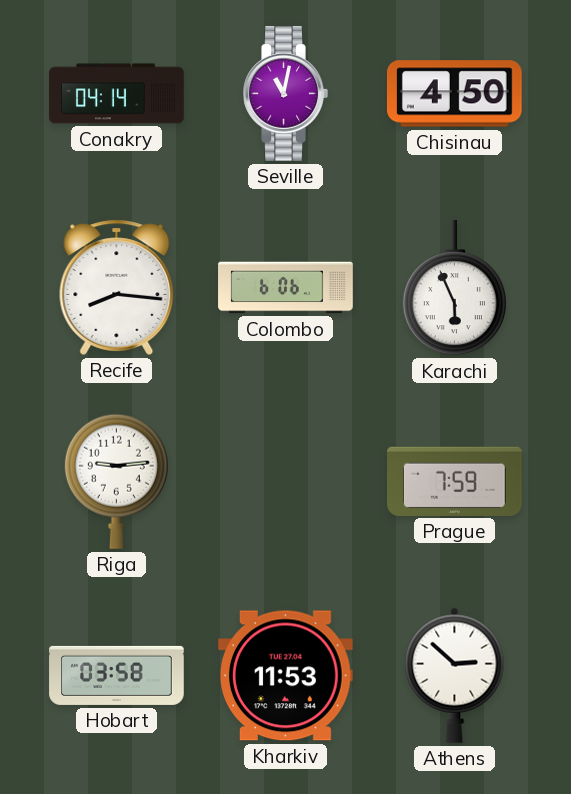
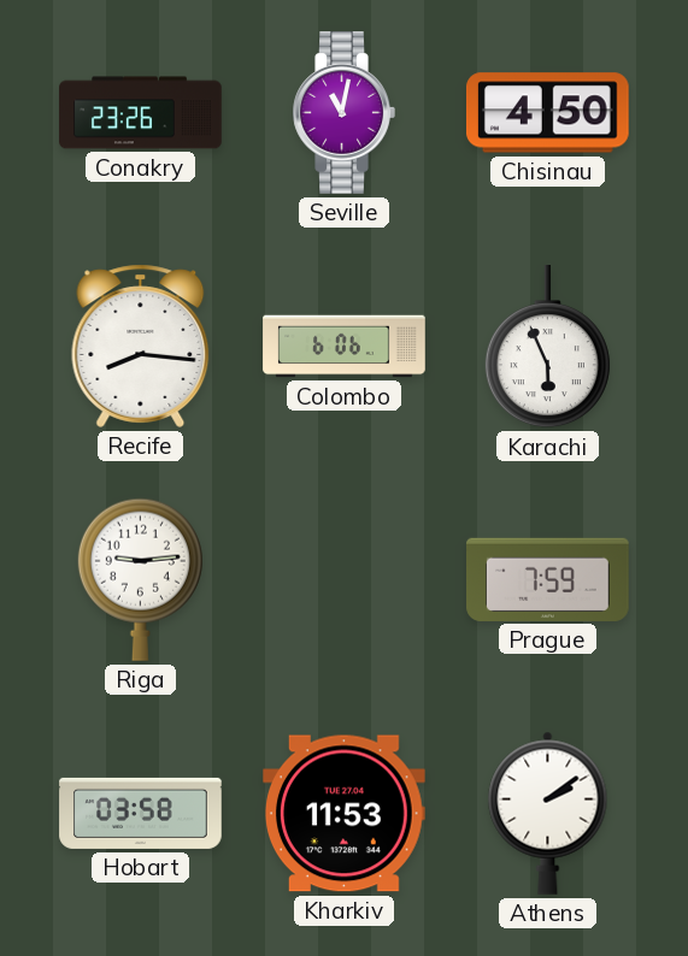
Conakry: 04:14 -> 23:26
Athens: 2:52 -> 2:09
